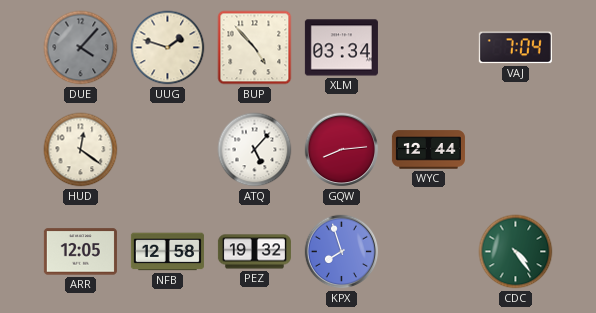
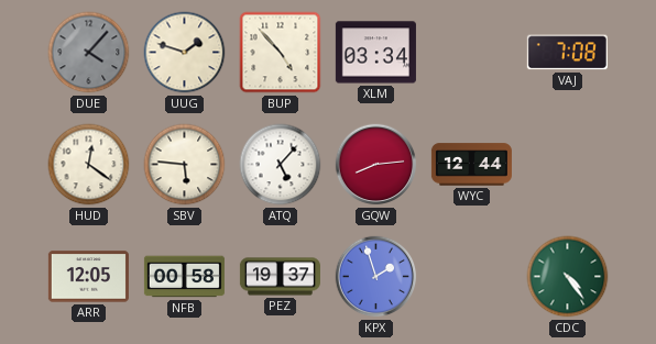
VAJ: 7:04 -> 7:08
SBV: none -> 5:46
NFB: 12:58 -> 00:58
PEZ: 19:32 -> 19:37
KPX: 7:57 -> 1:57
